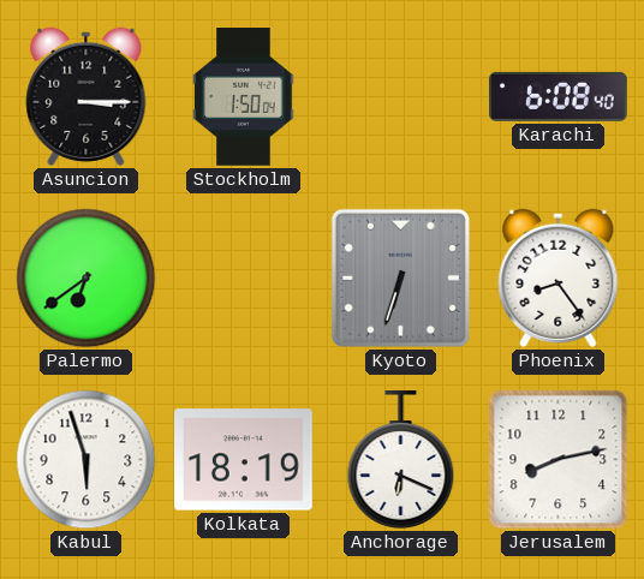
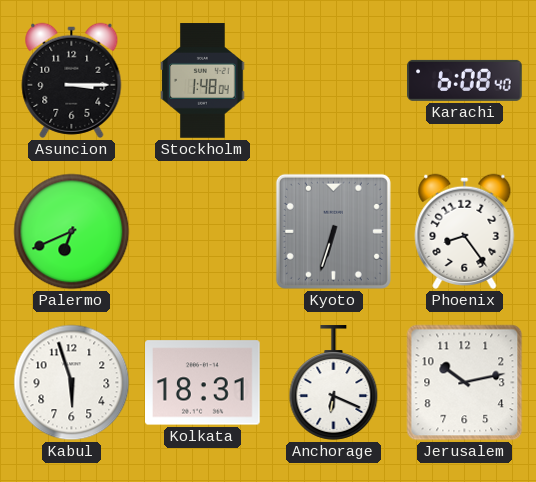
Stockholm: 1:50 -> 1:48
Palermo: 6:39 -> 6:41
Kolkata: 18:19 -> 18:31
Jerusalem: 8:13 -> 10:13
